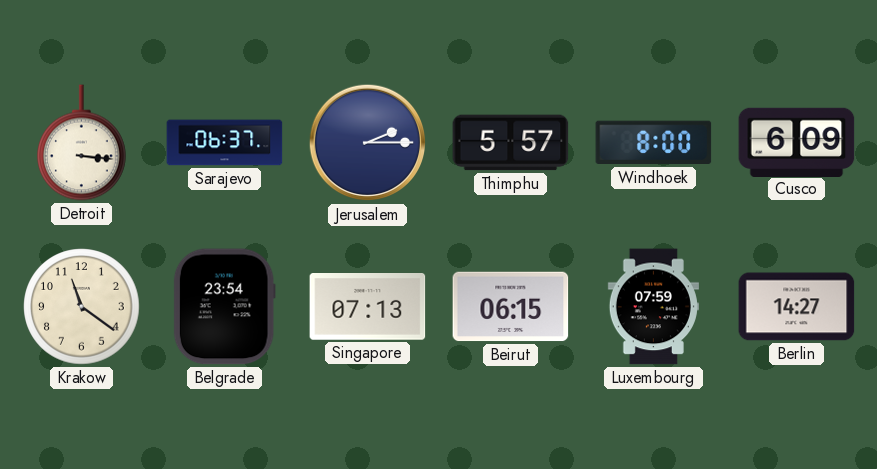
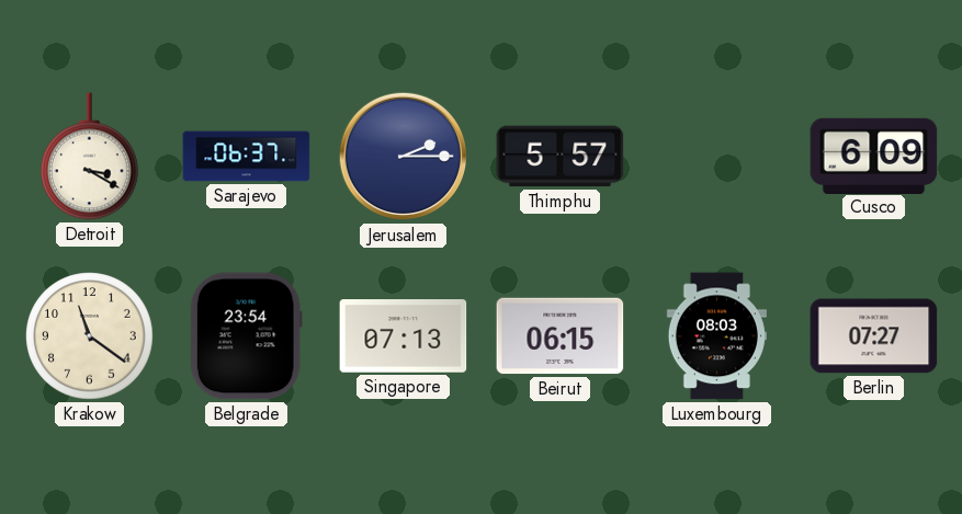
Detroit: 3:16 -> 3:20
Windhoek: 8:00 -> none
Luxembourg: 07:59 -> 08:03
Berlin: 14:27 -> 07:27
